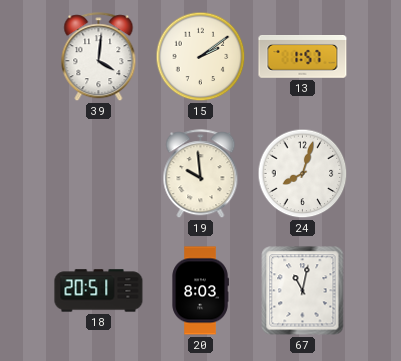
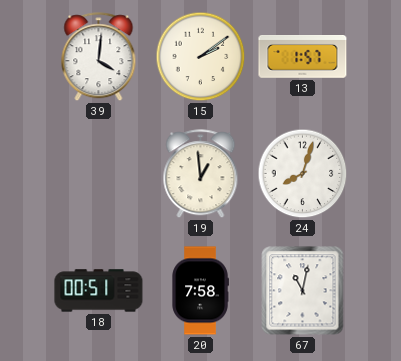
19: 9:59 -> 12:59
18: 20:51 -> 00:51
20: 8:03 -> 7:58
